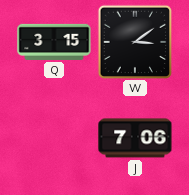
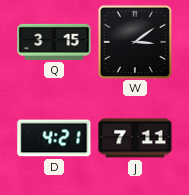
D: none -> 4:21
J: 7:06 -> 7:11
